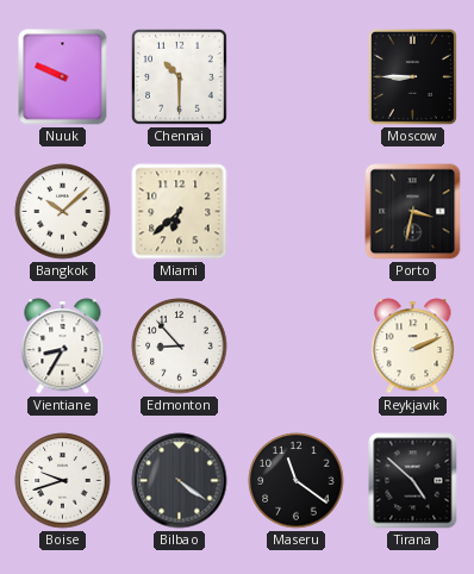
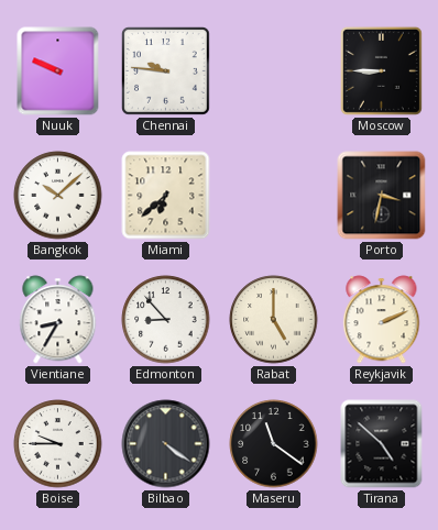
Chennai: 10:30 -> 9:46
Rabat: none -> 5:00
Boise: 9:42 -> 9:45
